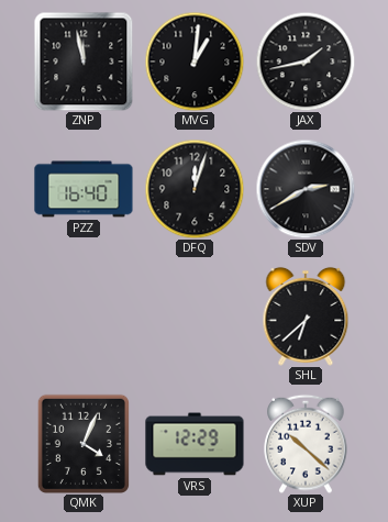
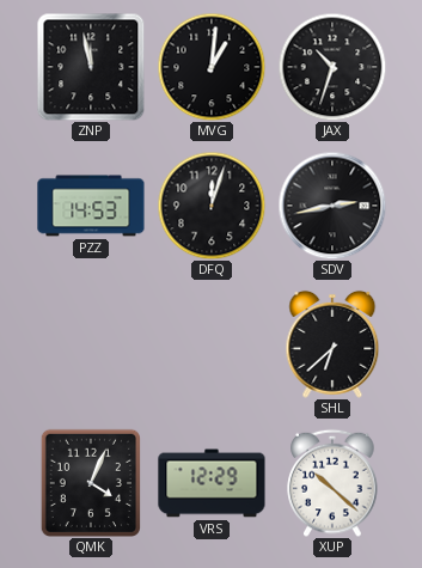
JAX: 1:43 -> 10:33
PZZ: 16:40 -> 14:53
SDV: 2:40 -> 2:43
